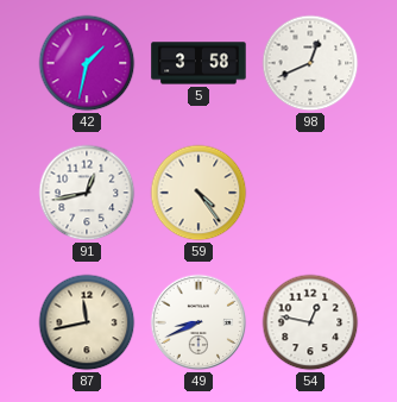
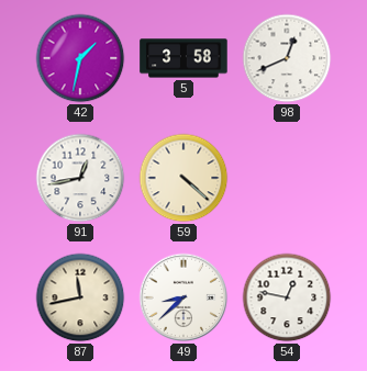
59: 4:24 -> 4:22
49: 8:41 -> 8:38
